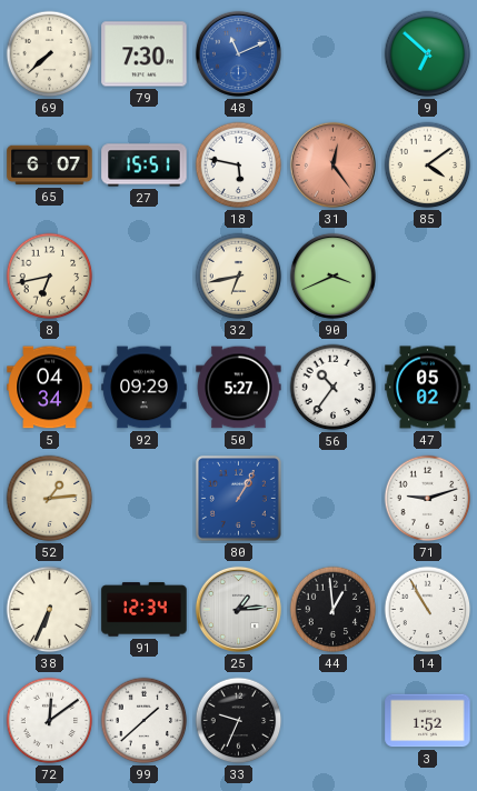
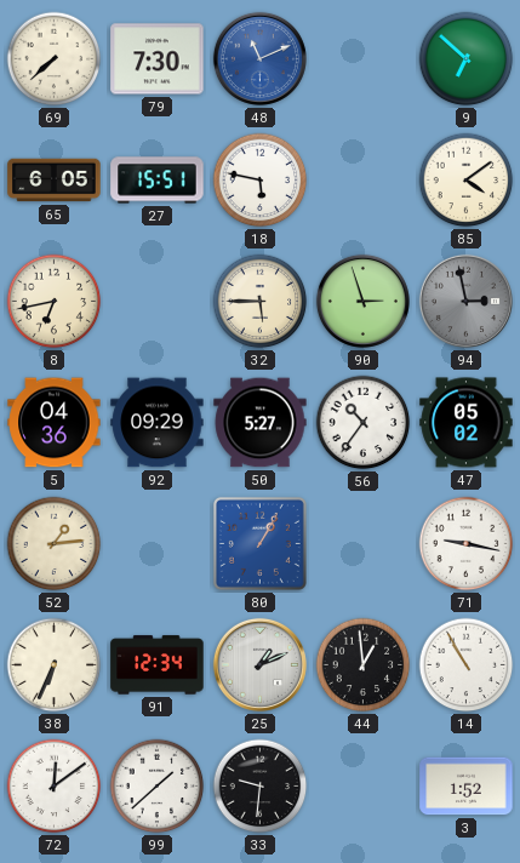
65: 6:07 -> 6:05
31: 12:24 -> none
32: 6:43 -> 5:45
90: 3:41 -> 2:57
94: none -> 2:58
5: 04:34 -> 04:36
71: 9:12 -> 9:17
25: 1:14 -> 1:11
33: 9:34 -> 9:31
